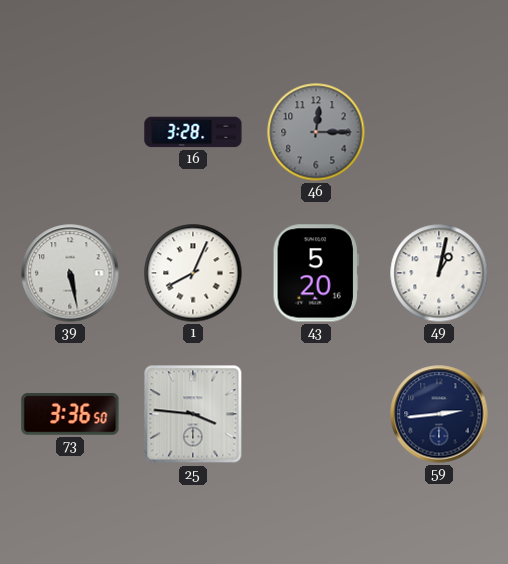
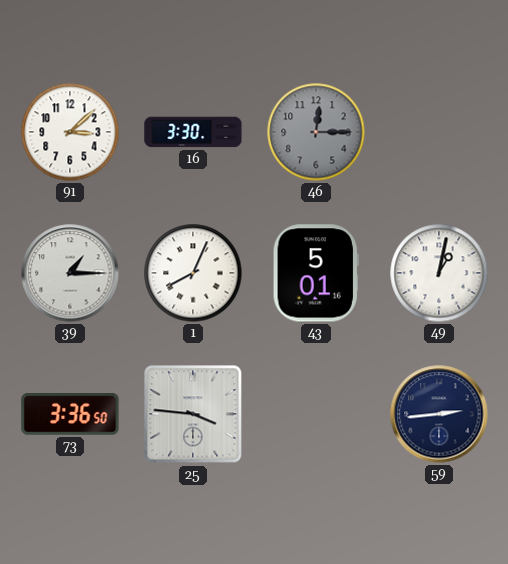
91: none -> 3:08
16: 3:28 -> 3:30
39: 5:28 -> 1:15
43: 5:20 -> 5:01
